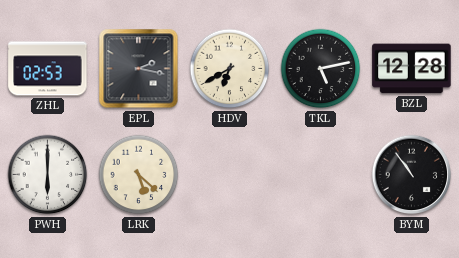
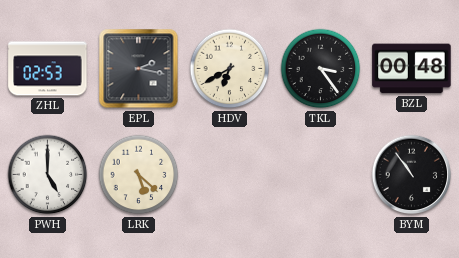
TKL: 5:13 -> 3:24
BZL: 12:28 -> 00:48
PWH: 6:00 -> 5:00
